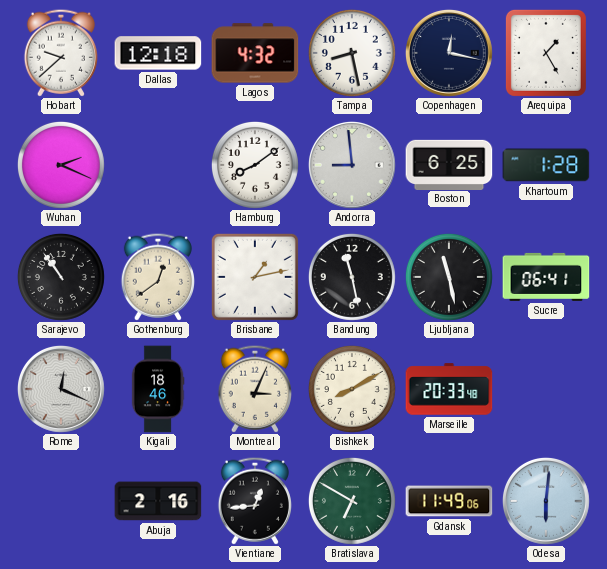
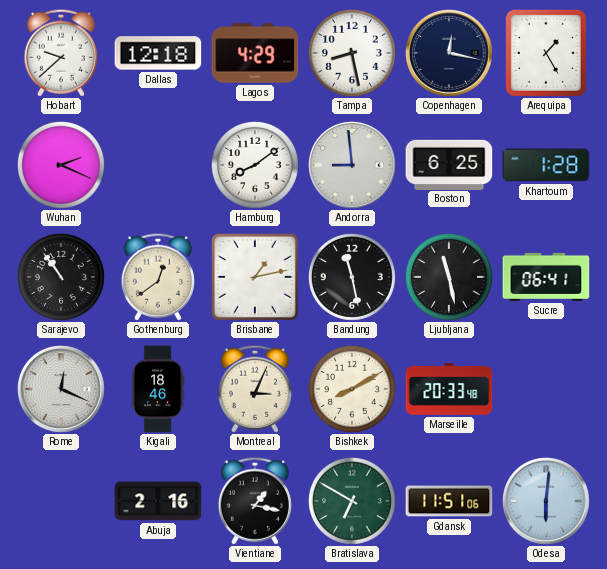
Lagos: 4:32 -> 4:29
Vientiane: 12:44 -> 1:17
Gdansk: 11:49 -> 11:51
